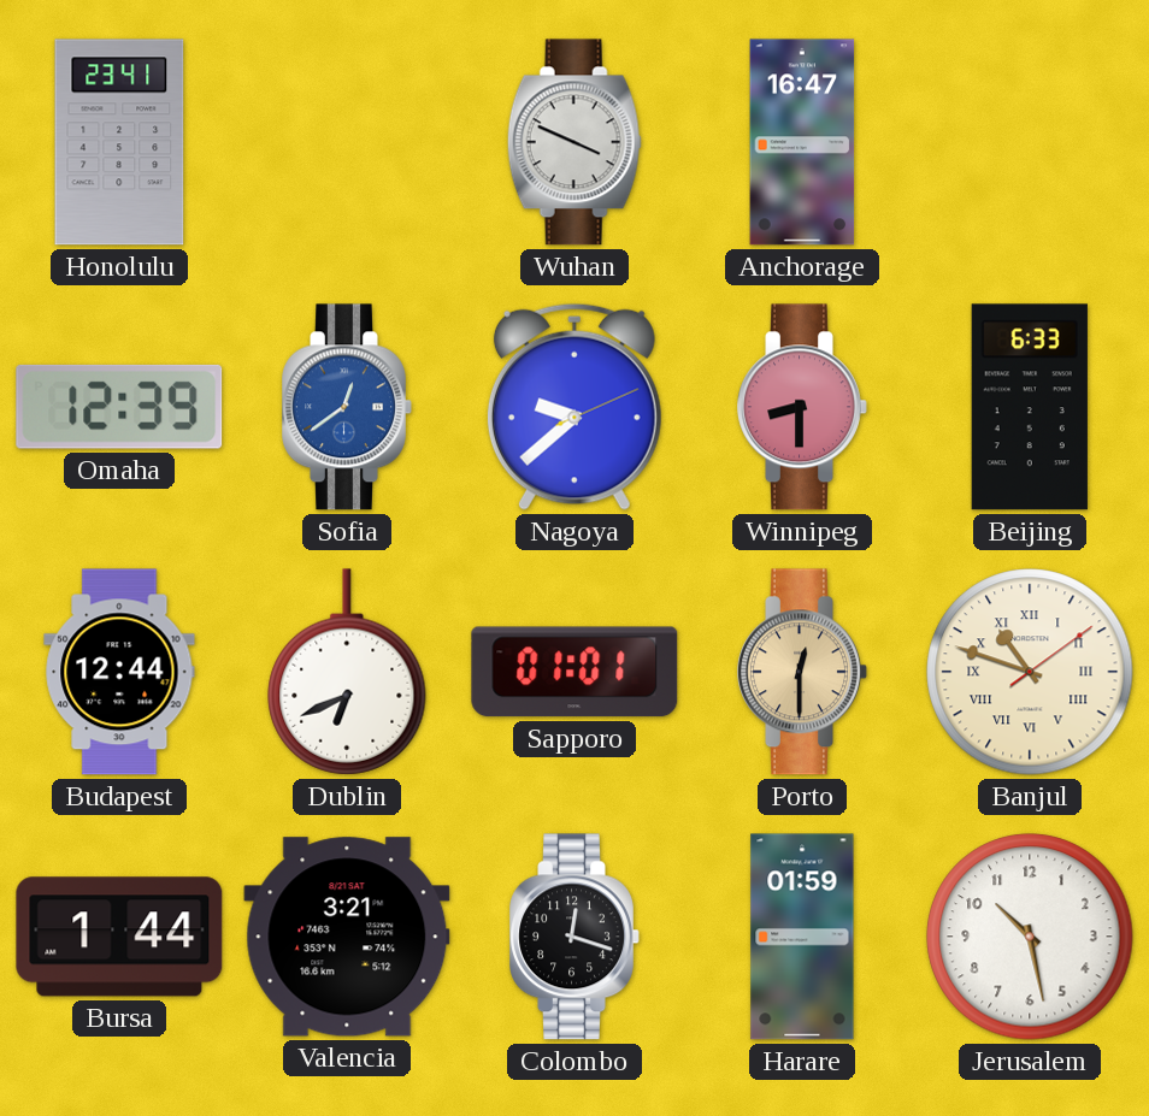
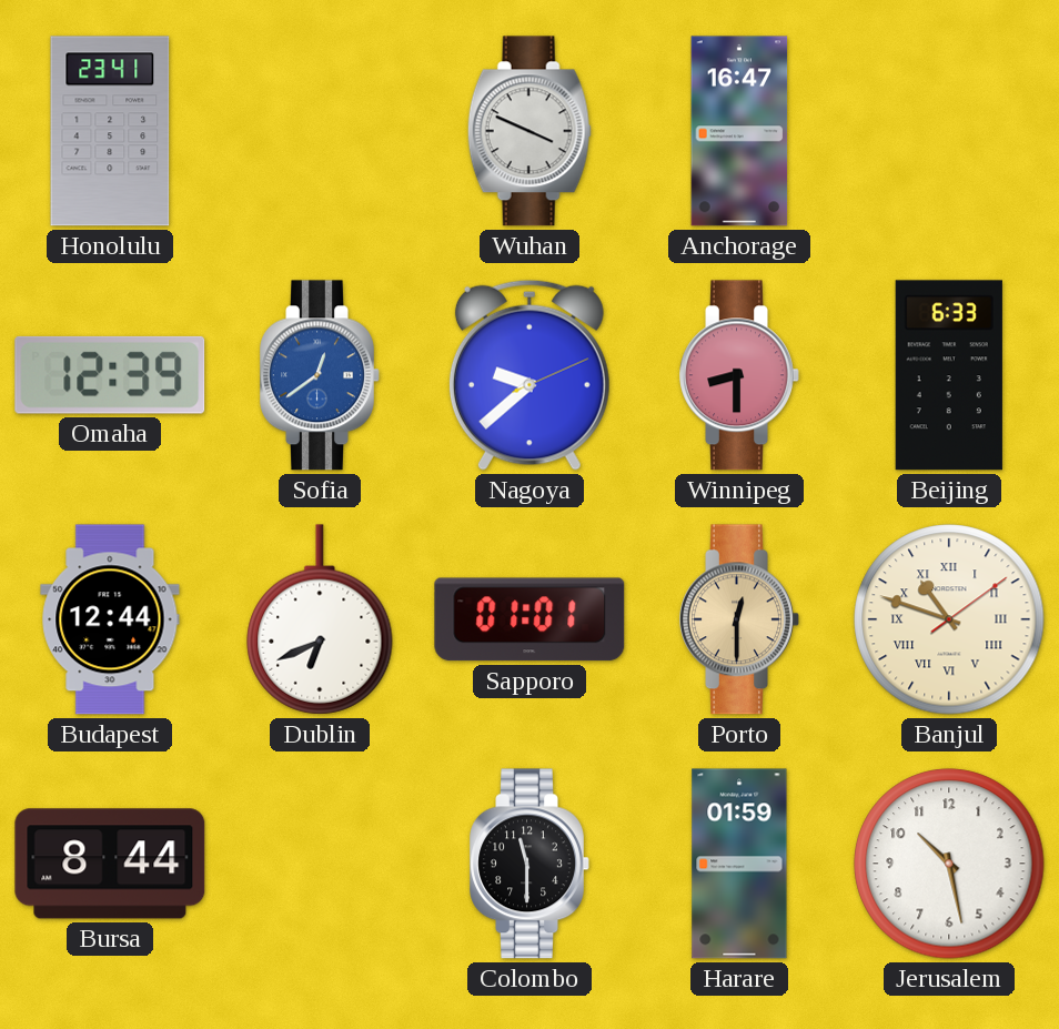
Bursa: 1:44 -> 8:44
Valencia: 3:21 -> none
Colombo: 12:18 -> 11:30
